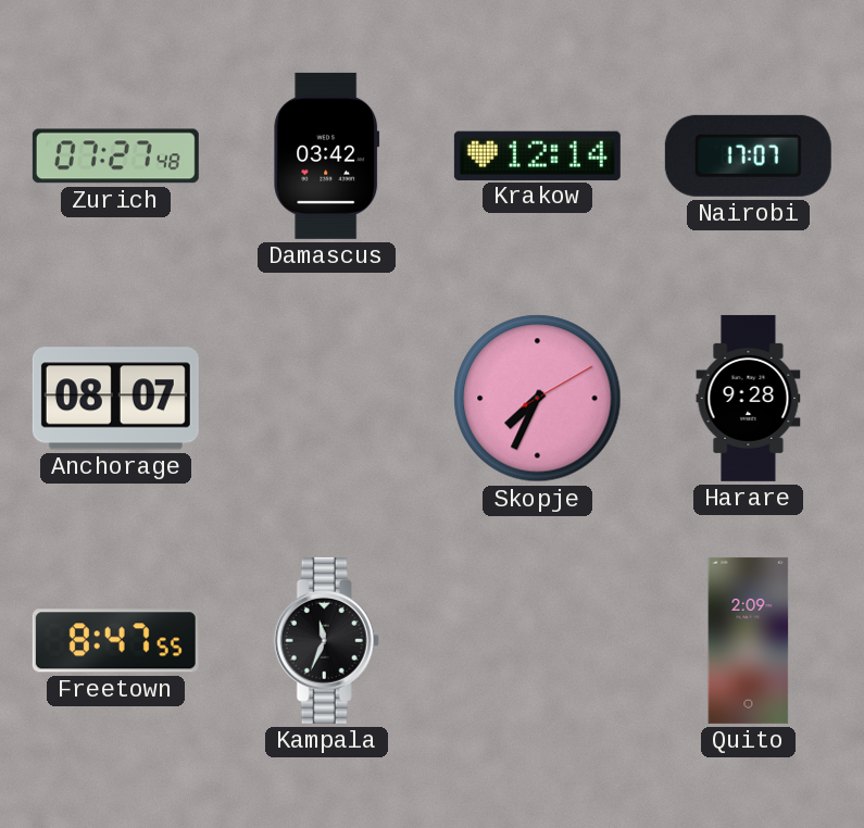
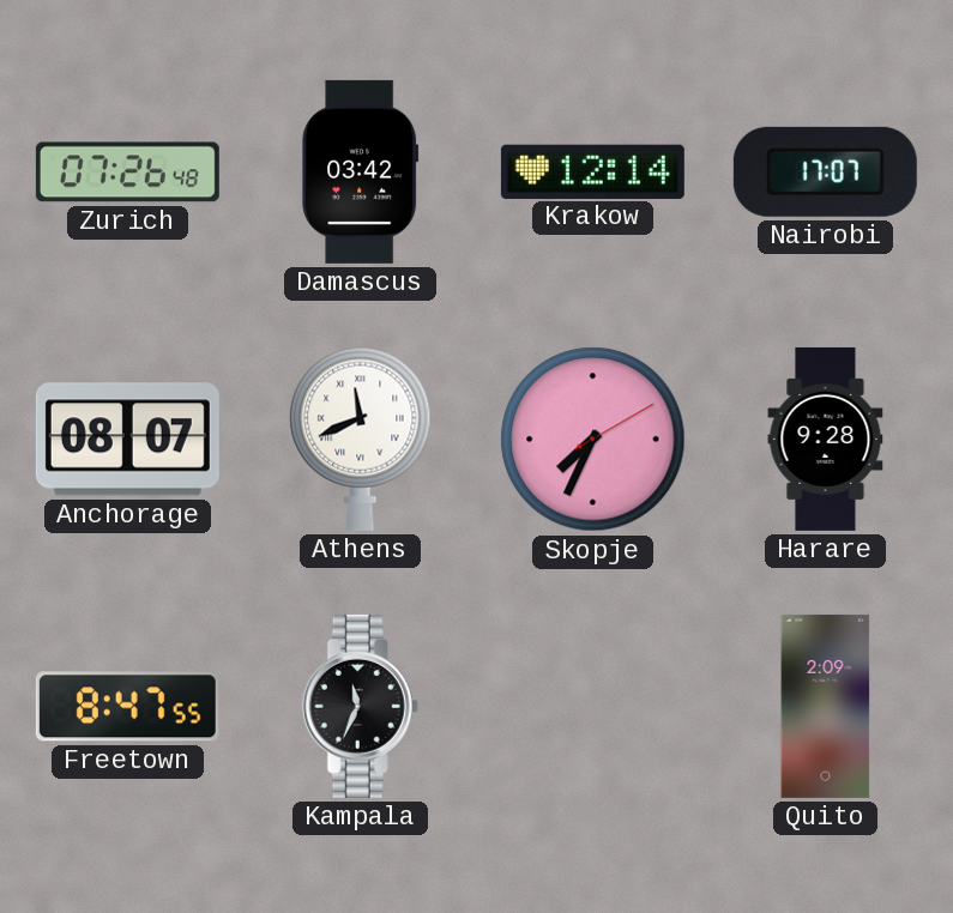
Zurich: 07:27 -> 07:26
Athens: none -> 11:41
